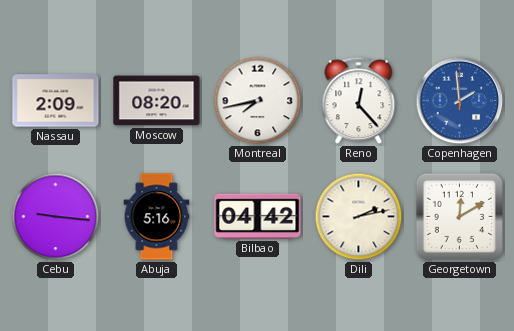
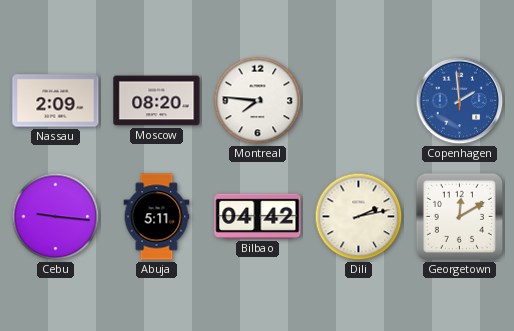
Montreal: 7:43 -> 7:46
Reno: 12:23 -> none
Abuja: 5:16 -> 5:11
